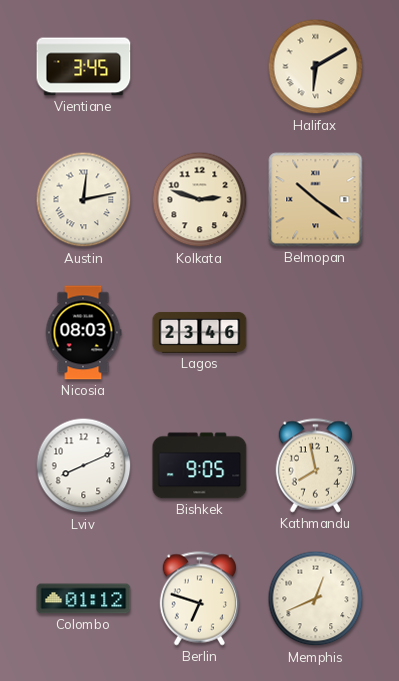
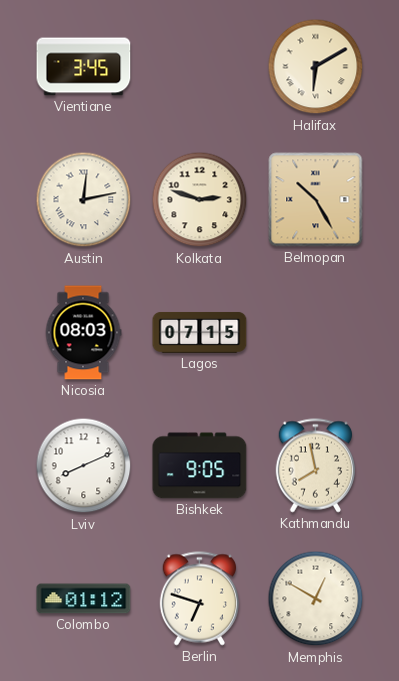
Belmopan: 10:21 -> 10:25
Lagos: 23:46 -> 07:15
Memphis: 12:41 -> 12:50
